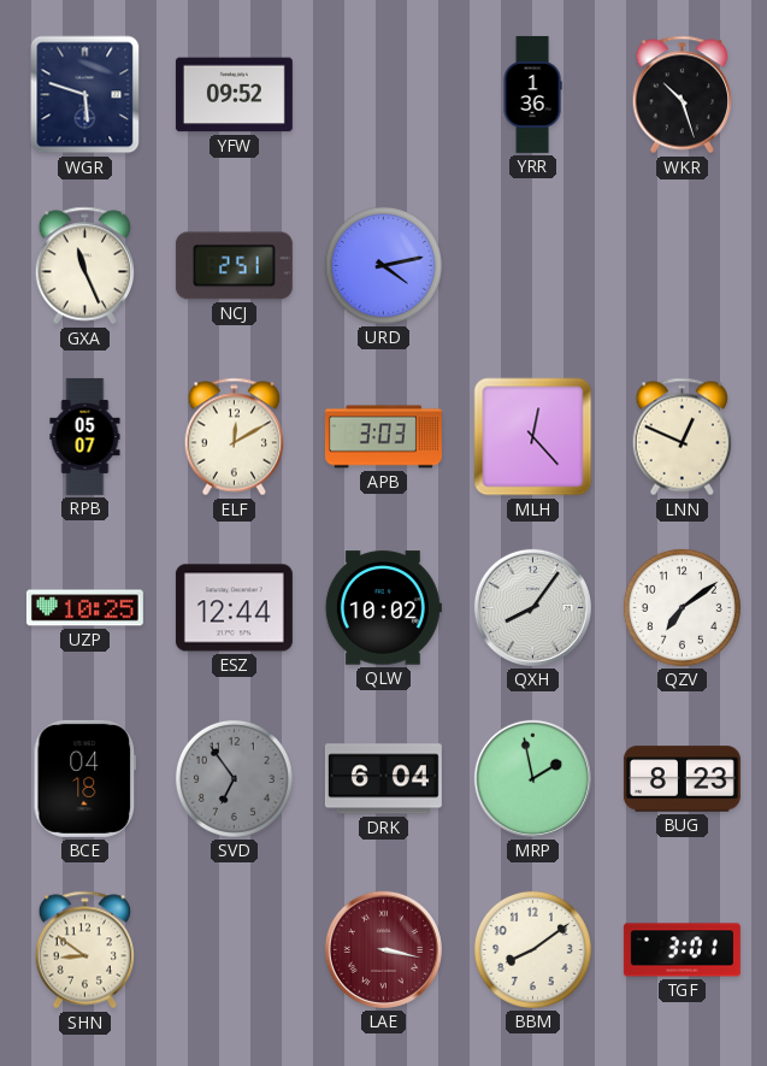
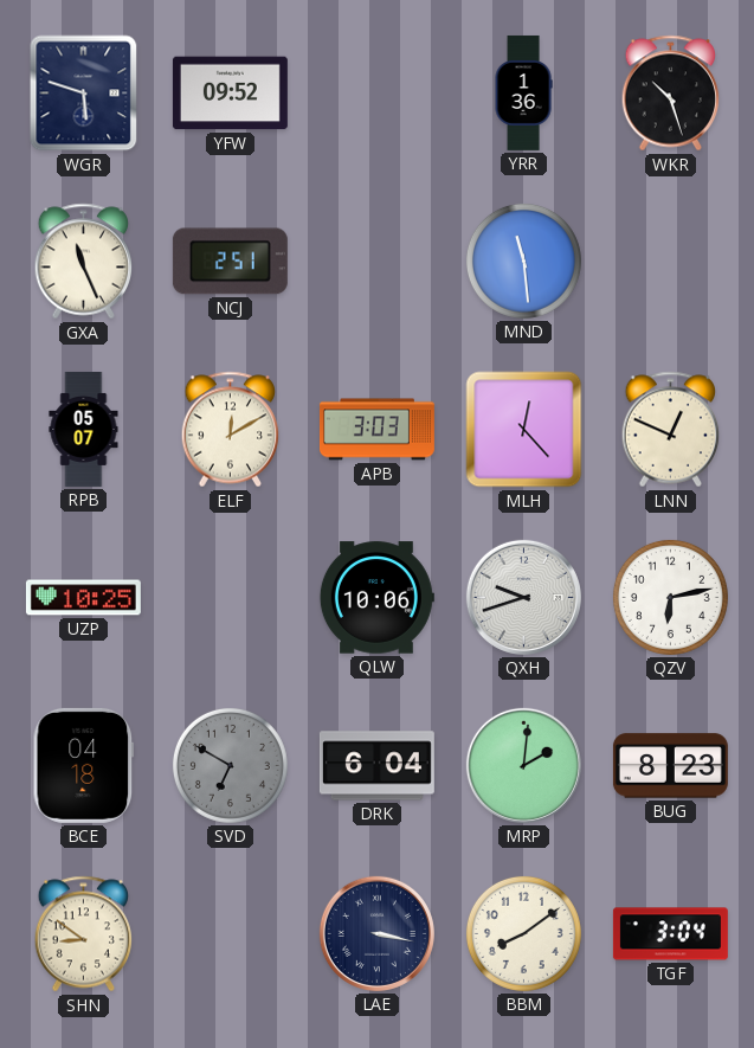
URD: 4:13 -> none
MND: none -> 11:29
ESZ: 12:44 -> none
QLW: 10:02 -> 10:06
QXH: 8:06 -> 9:42
QZV: 7:09 -> 6:13
SVD: 6:54 -> 6:50
MRP: 1:58 -> 2:01
LAE dial: burgundy -> navy
TGF: 3:01 -> 3:04
